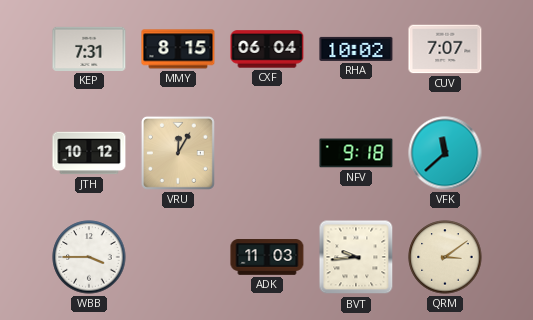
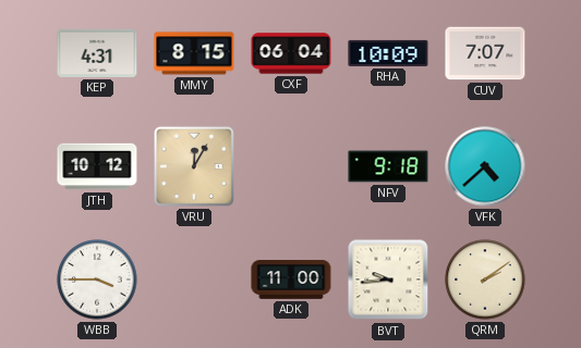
KEP: 7:31 -> 4:31
RHA: 10:02 -> 10:09
VFK: 11:38 -> 4:38
ADK: 11:03 -> 11:00
QRM: 3:09 -> 2:09
